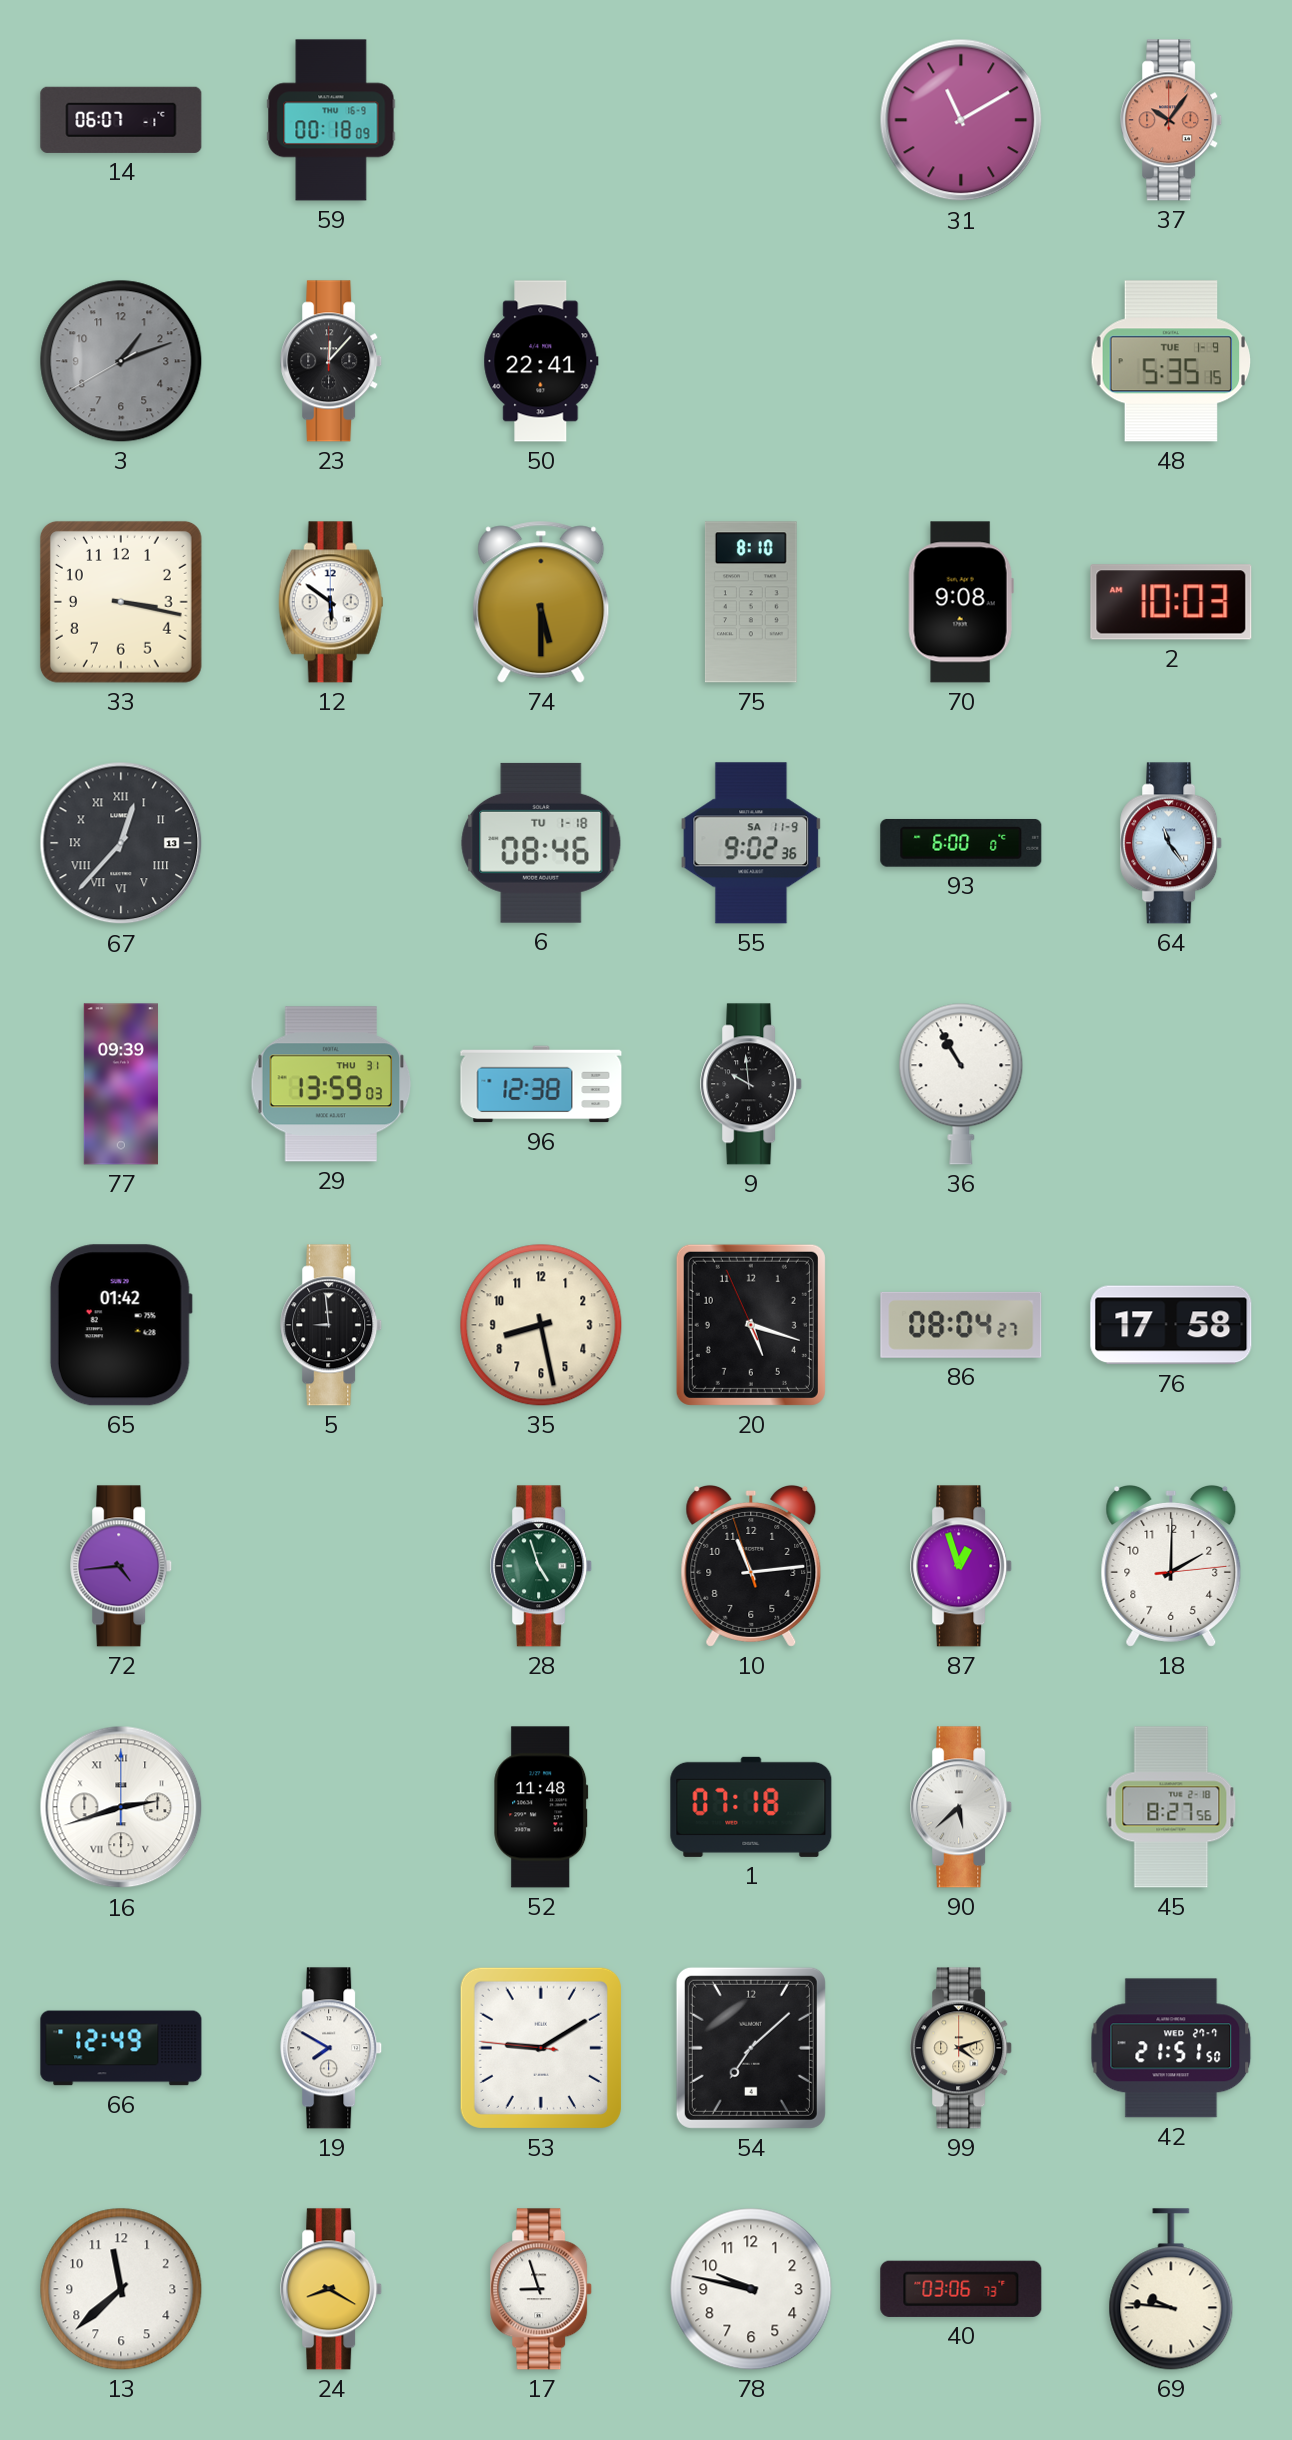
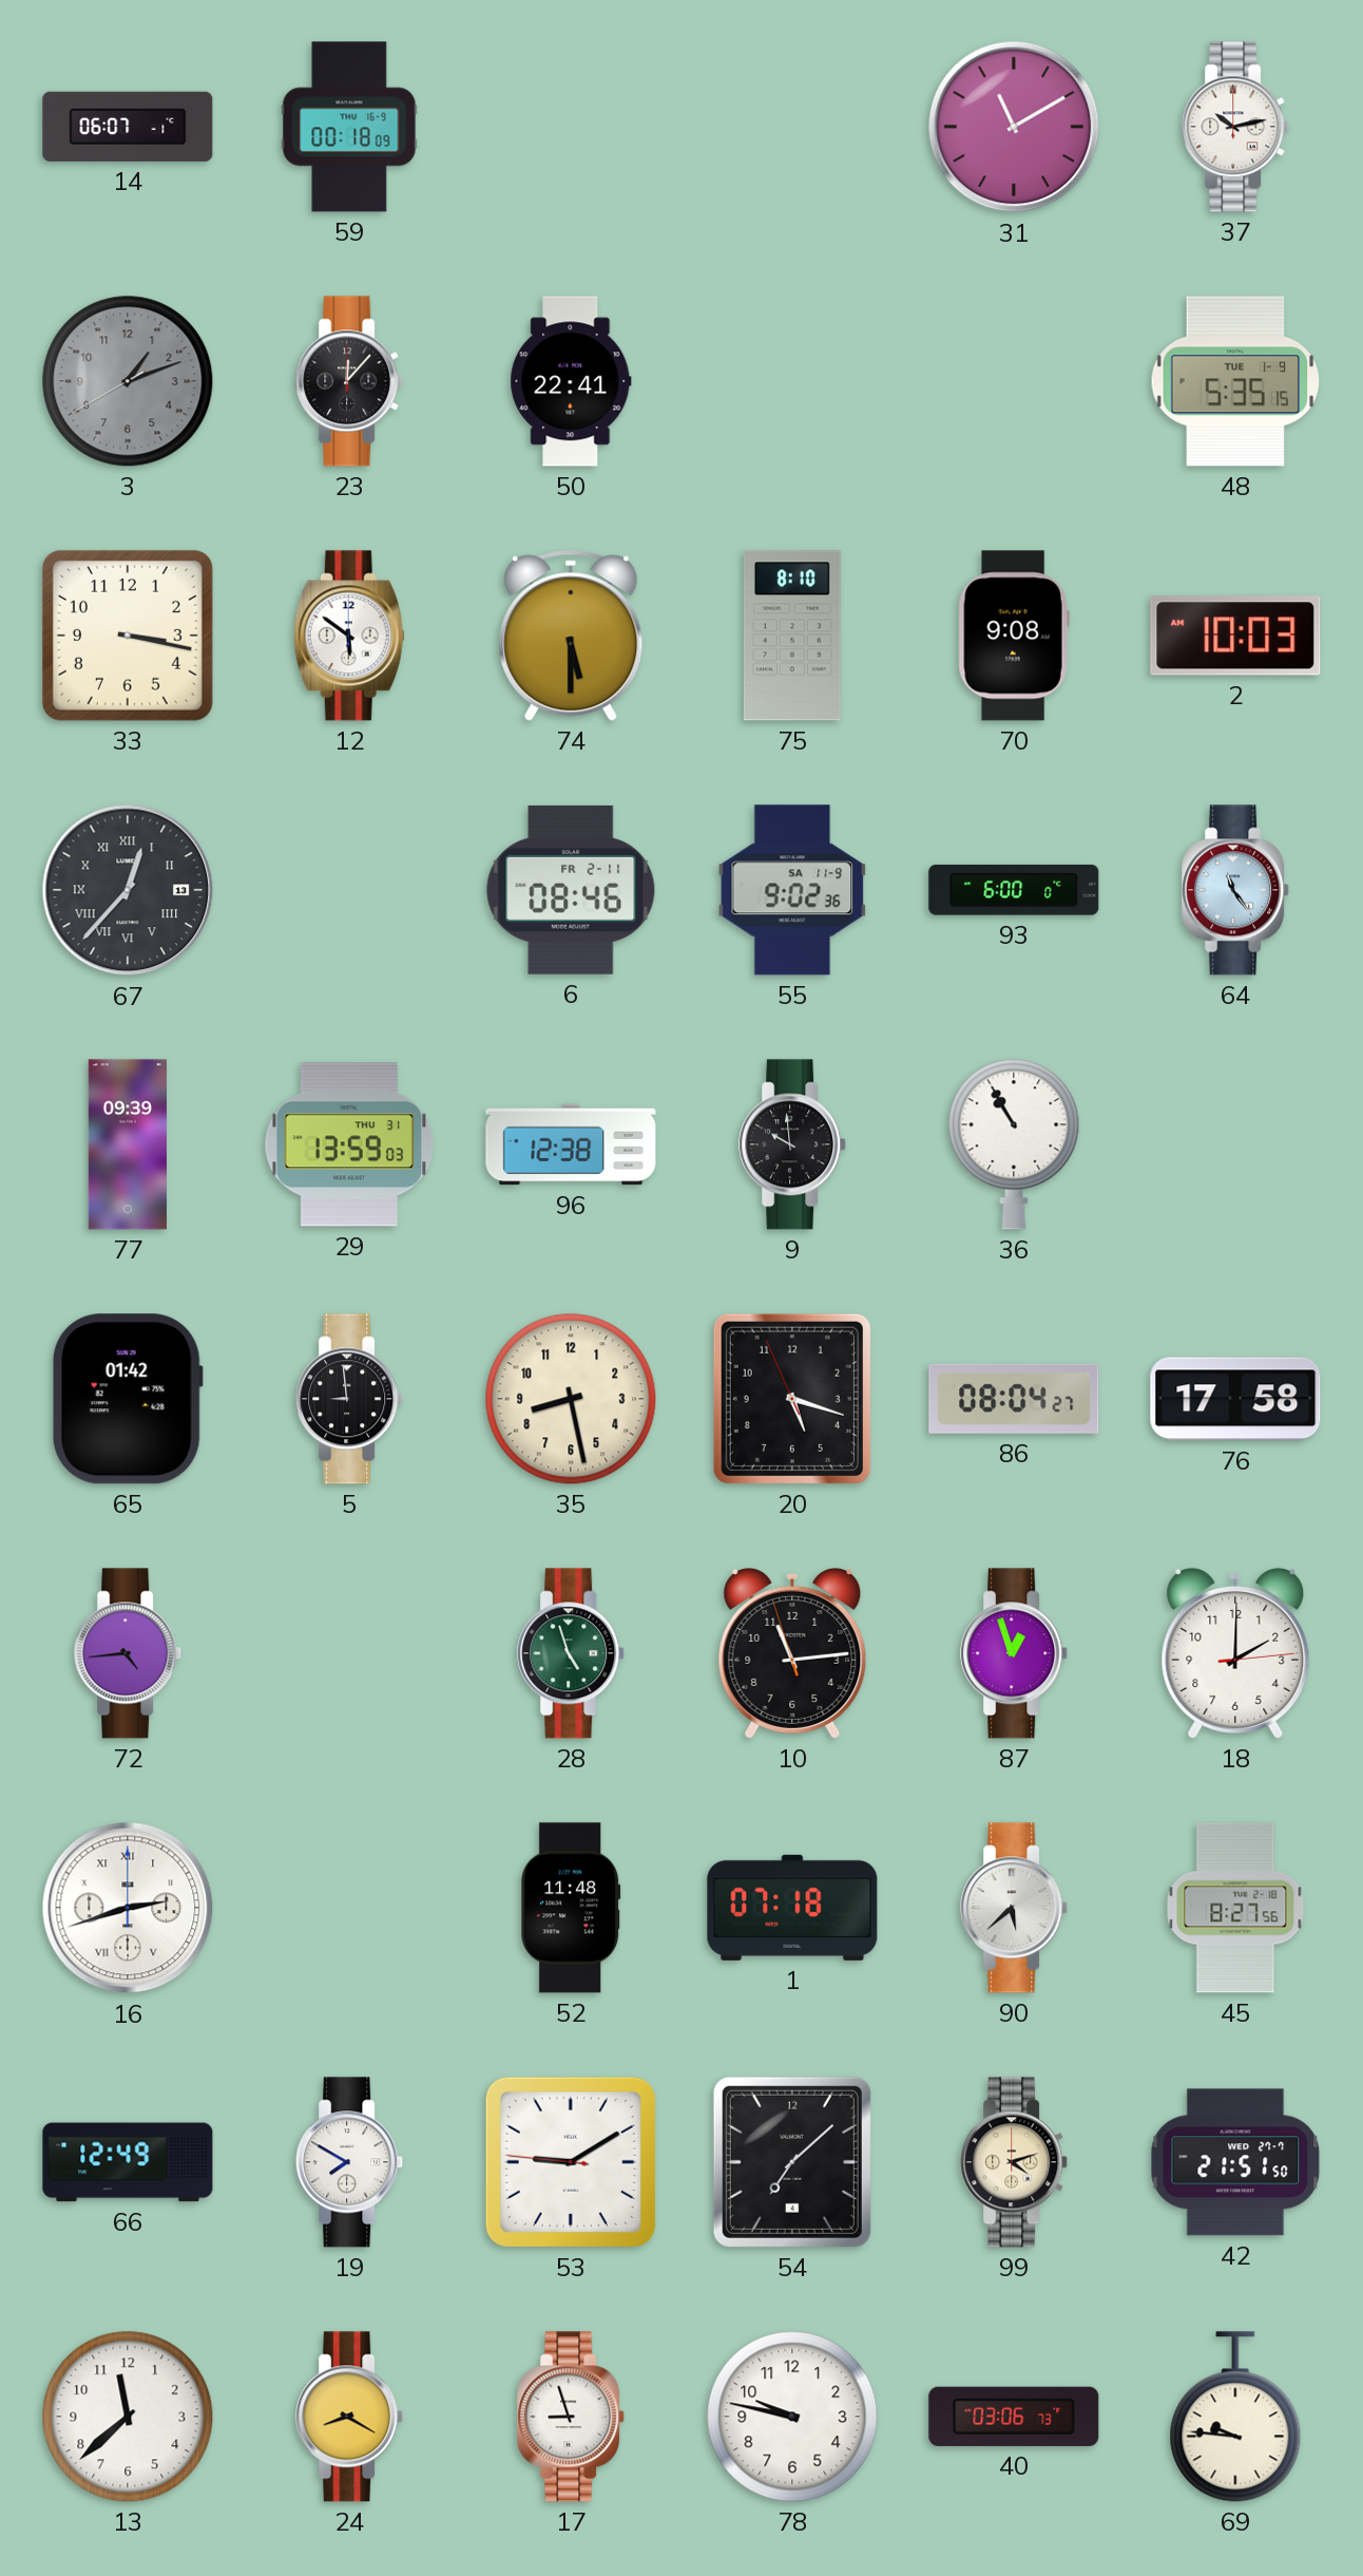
37: 10:06 -> 10:13
37 dial: salmon -> white
6 date: TU 1-18 -> FR 2-11
